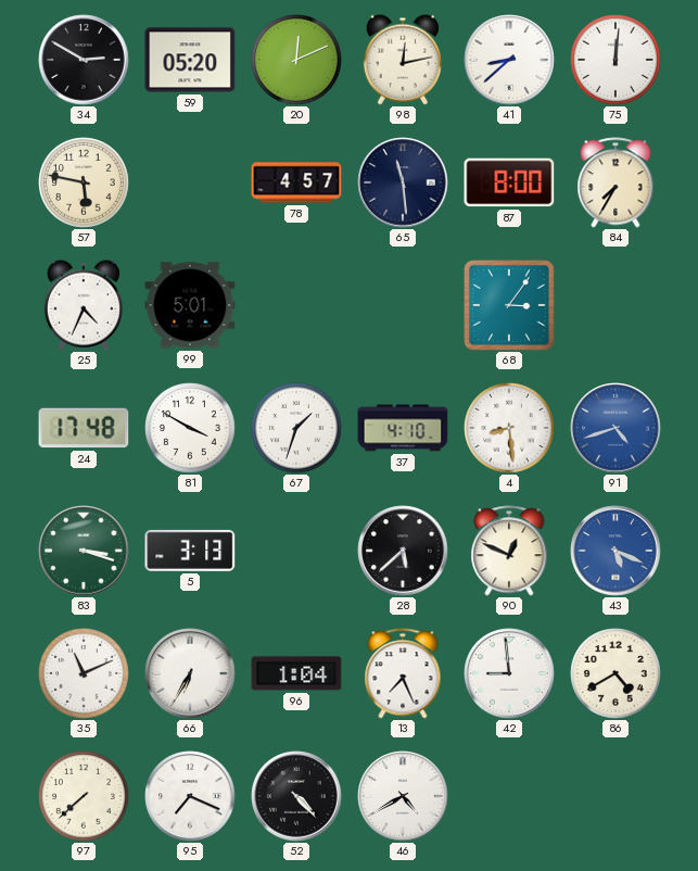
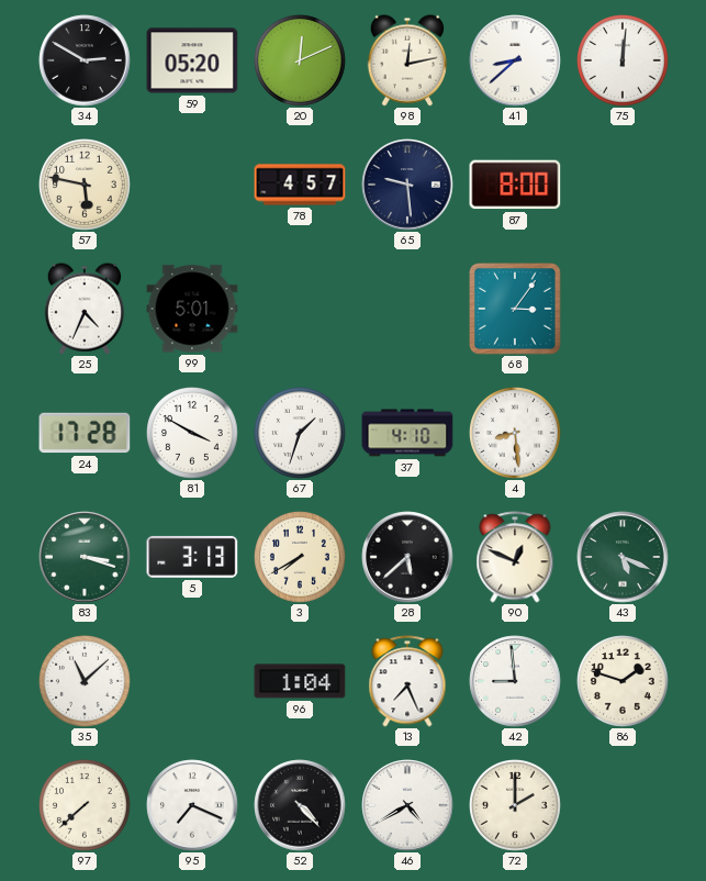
65: 11:29 -> 9:29
84: 7:35 -> none
24: 17:48 -> 17:28
91: 4:42 -> none
3: none -> 7:40
43 dial: blue -> green
35: 11:11 -> 11:08
66: 6:35 -> none
86: 4:40 -> 1:48
72: none -> 2:00
